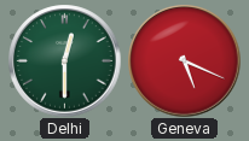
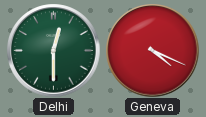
Geneva: 5:19 -> 4:19
